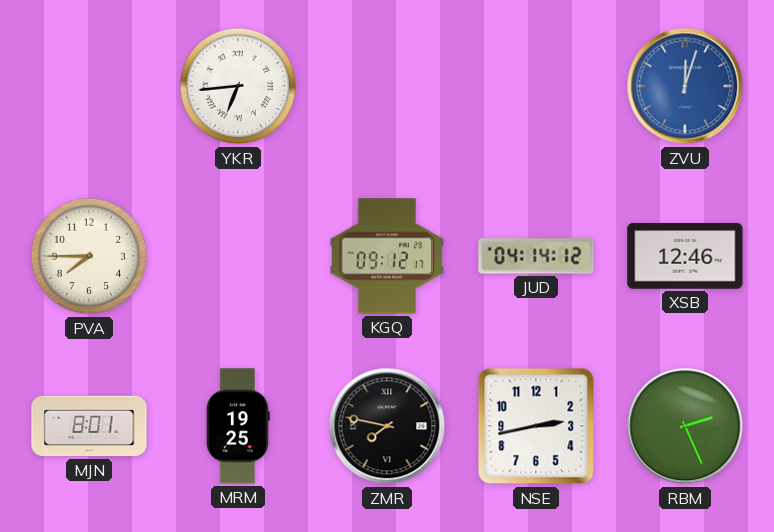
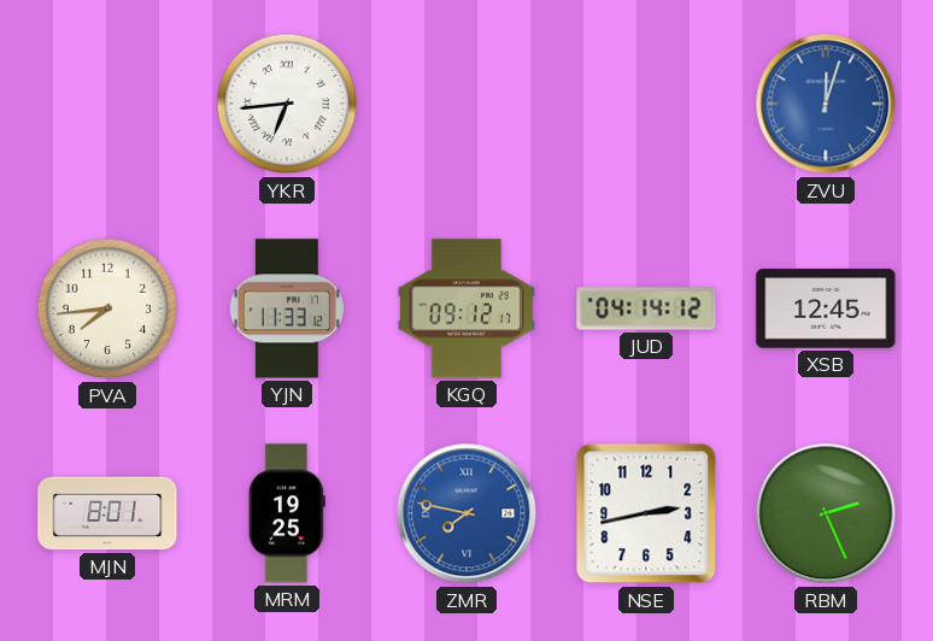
PVA: 7:45 -> 7:44
YJN: none -> 11:33
XSB: 12:46 -> 12:45
ZMR dial: black -> blue
